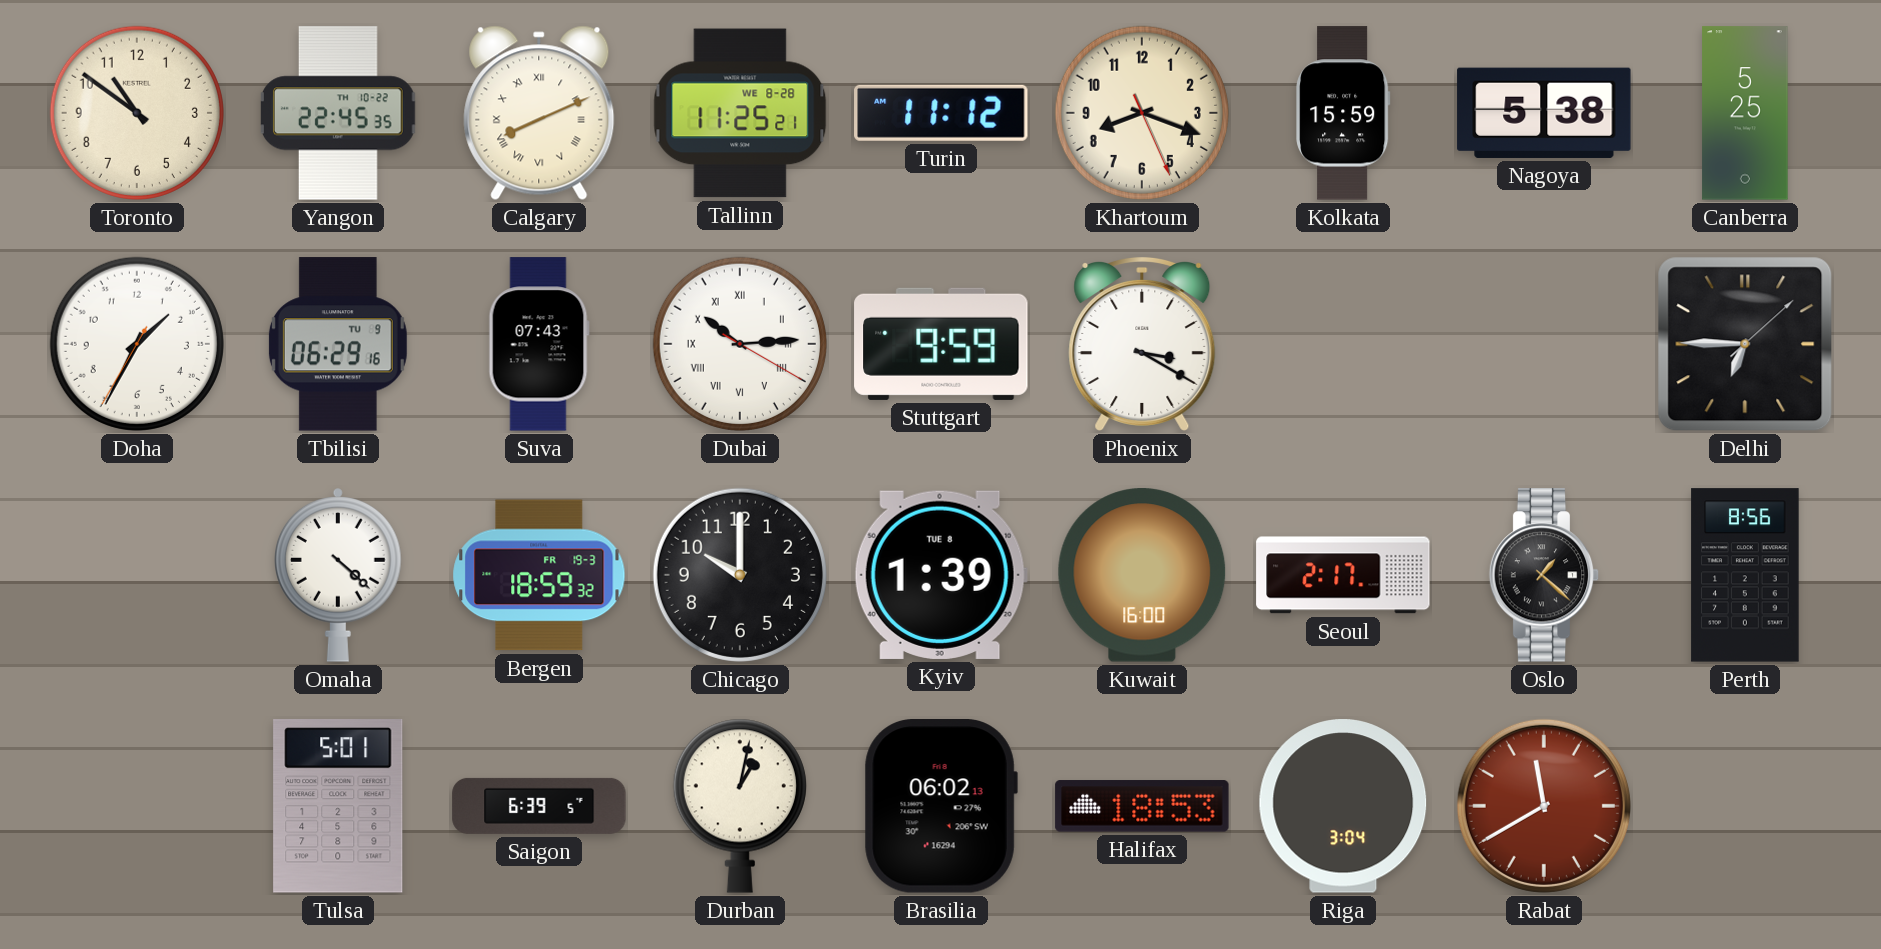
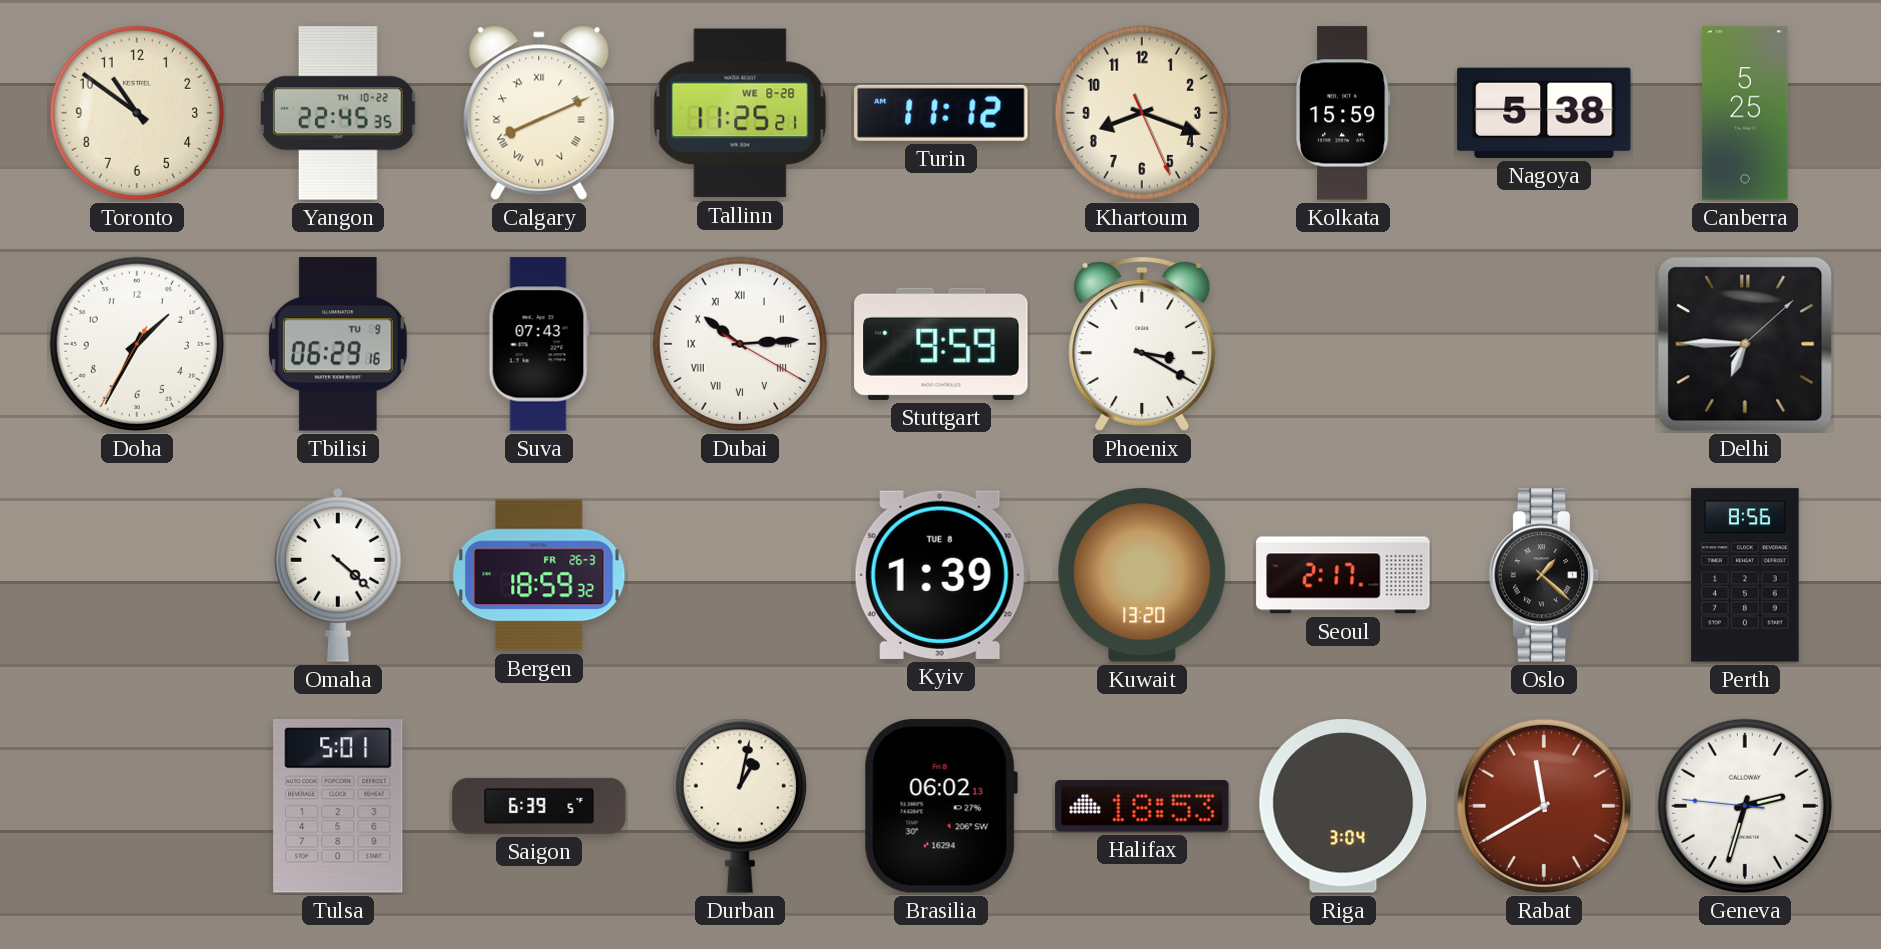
Bergen date: FR 19-3 -> FR 26-3
Chicago: 10:00 -> none
Kuwait: 16:00 -> 13:20
Geneva: none -> 2:32
